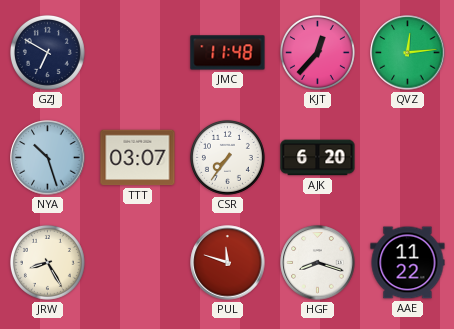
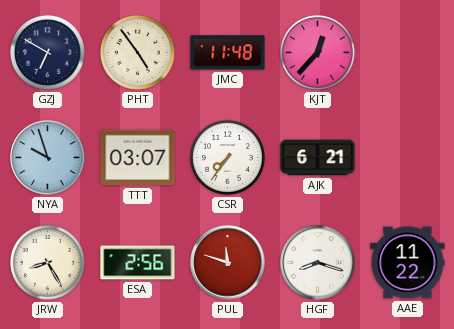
PHT: none -> 4:54
QVZ: 12:14 -> none
NYA: 10:27 -> 9:57
AJK: 6:20 -> 6:21
ESA: none -> 2:56
